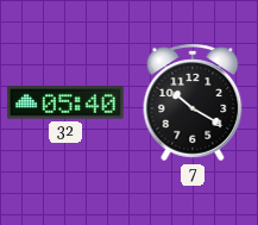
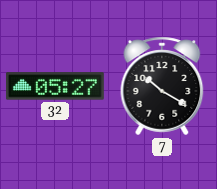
32: 05:40 -> 05:27
